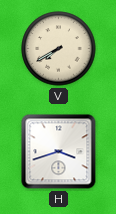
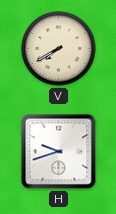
H: 3:42 -> 9:42
